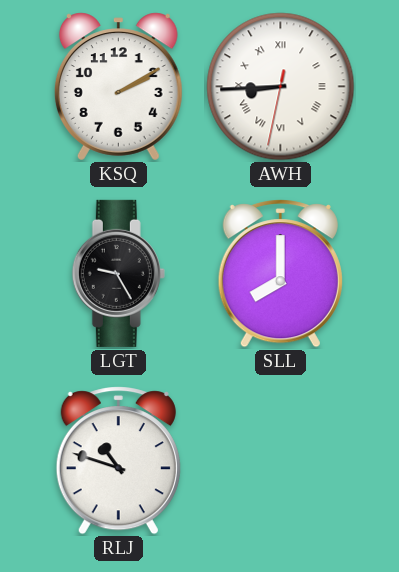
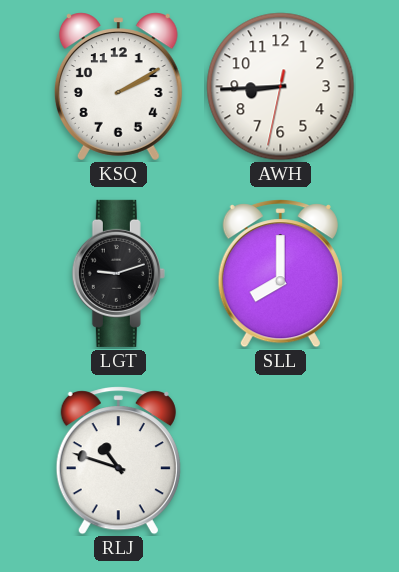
AWH numerals: Roman -> Arabic
LGT: 9:25 -> 9:12
